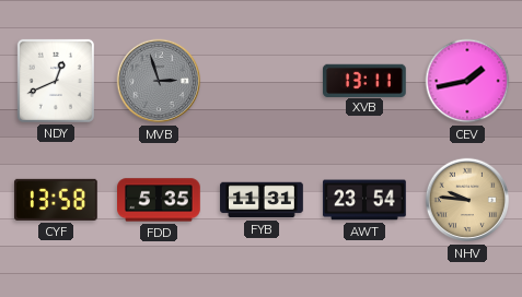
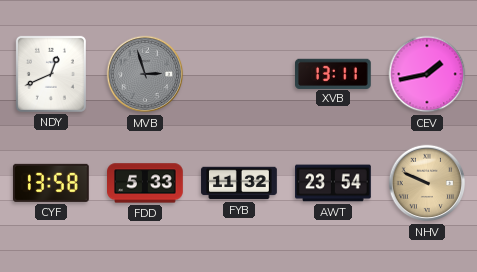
FDD: 5:35 -> 5:33
FYB: 11:31 -> 11:32
NHV: 9:46 -> 9:49
